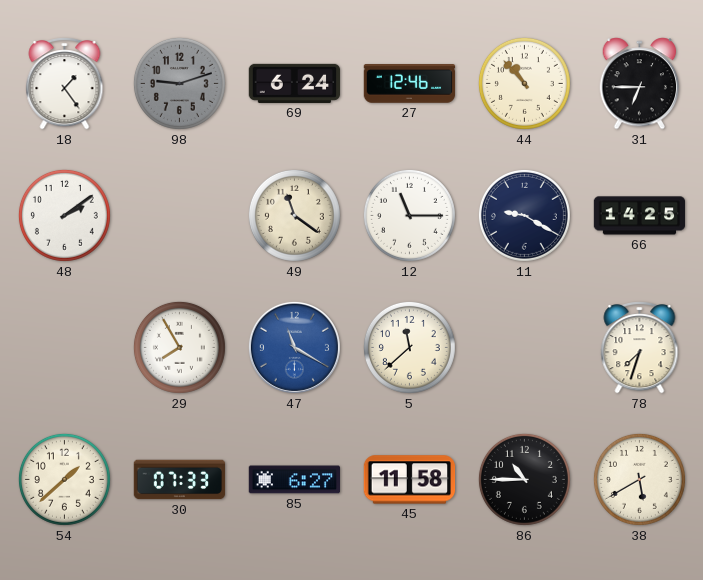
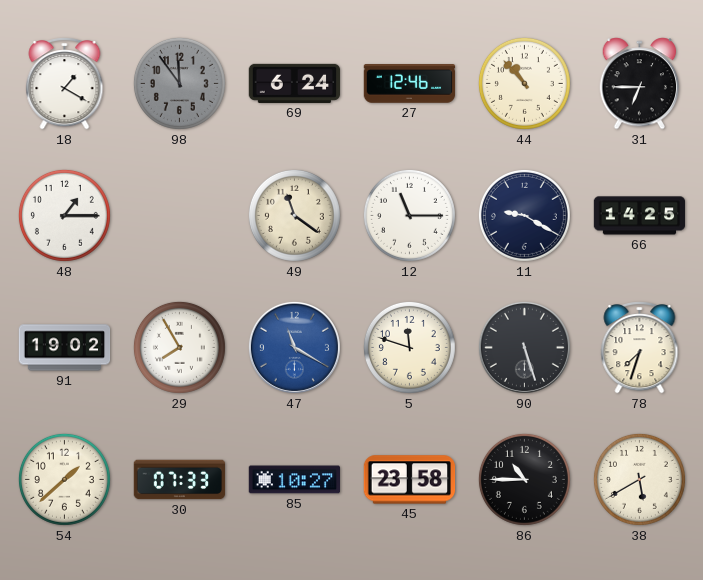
18: 1:24 -> 1:20
98: 9:12 -> 11:54
48: 2:09 -> 1:15
91: none -> 19:02
5: 11:38 -> 11:48
90: none -> 5:27
85: 6:27 -> 10:27
45: 11:58 -> 23:58
